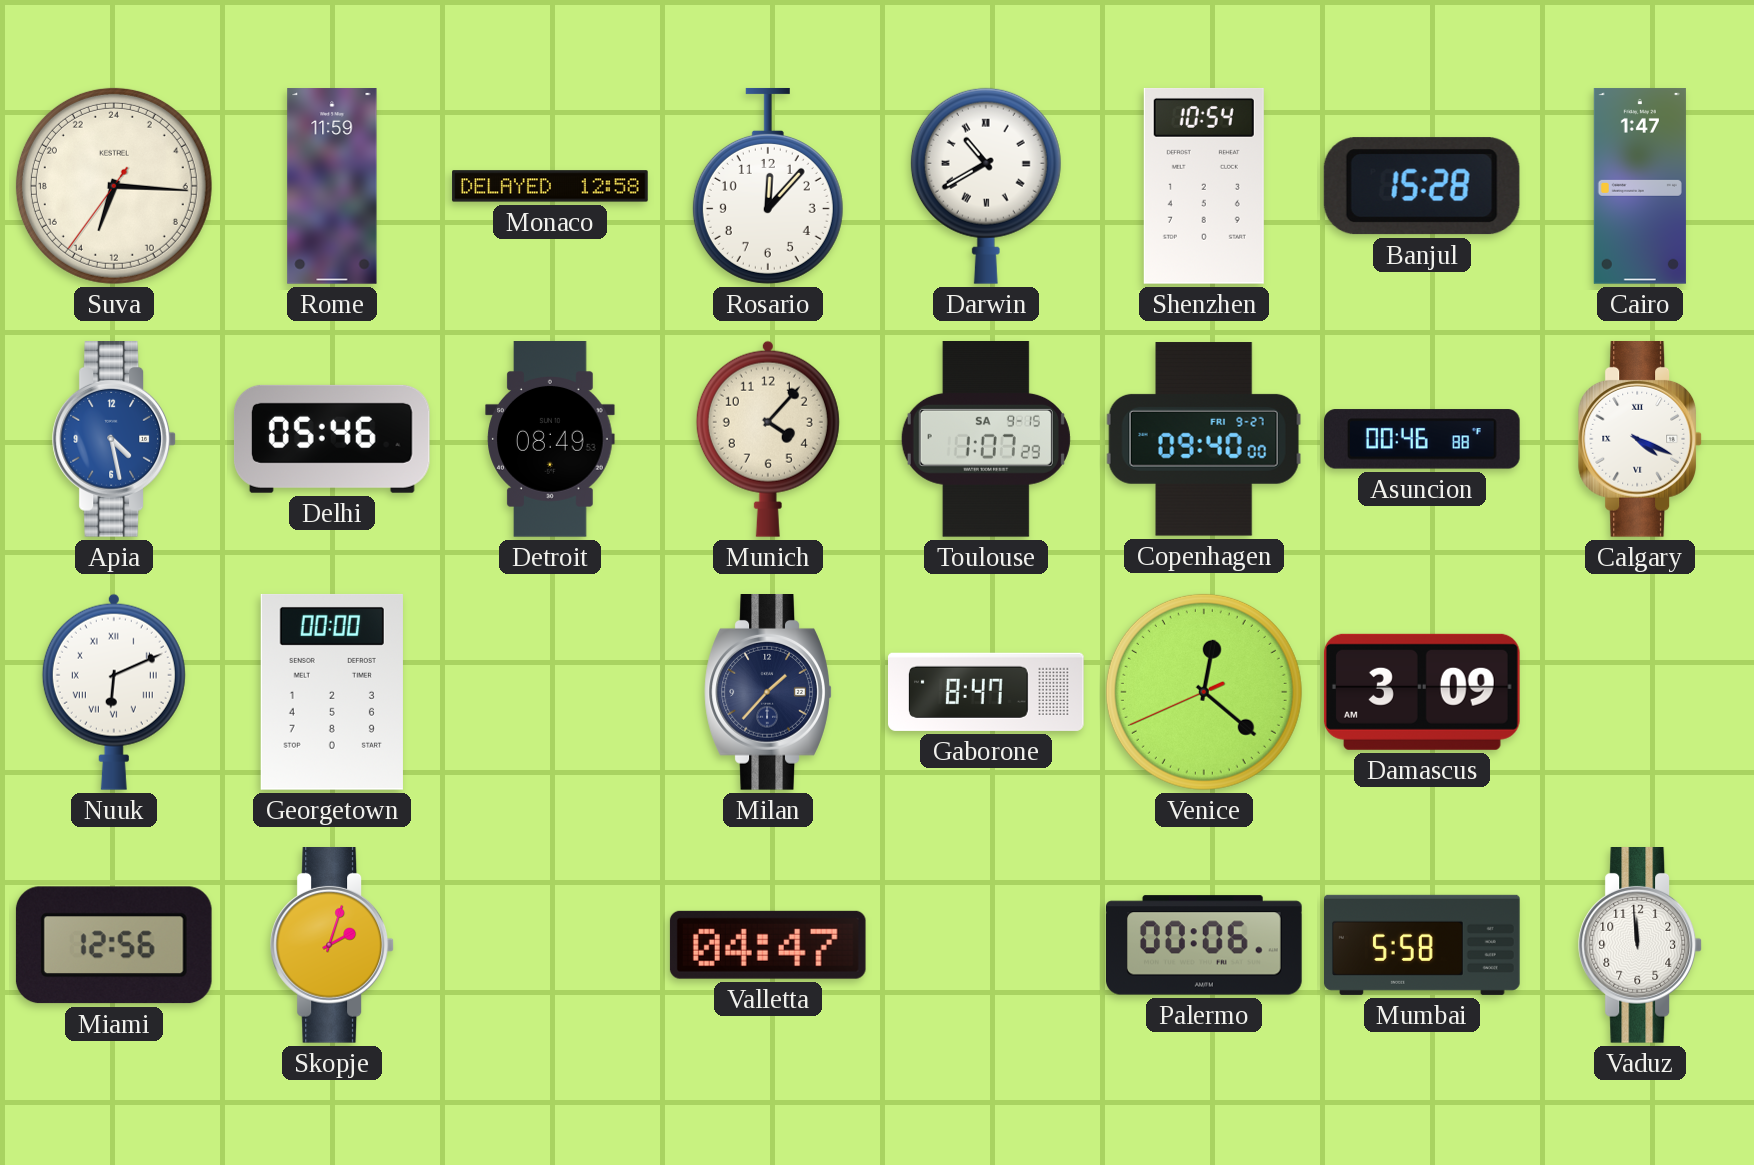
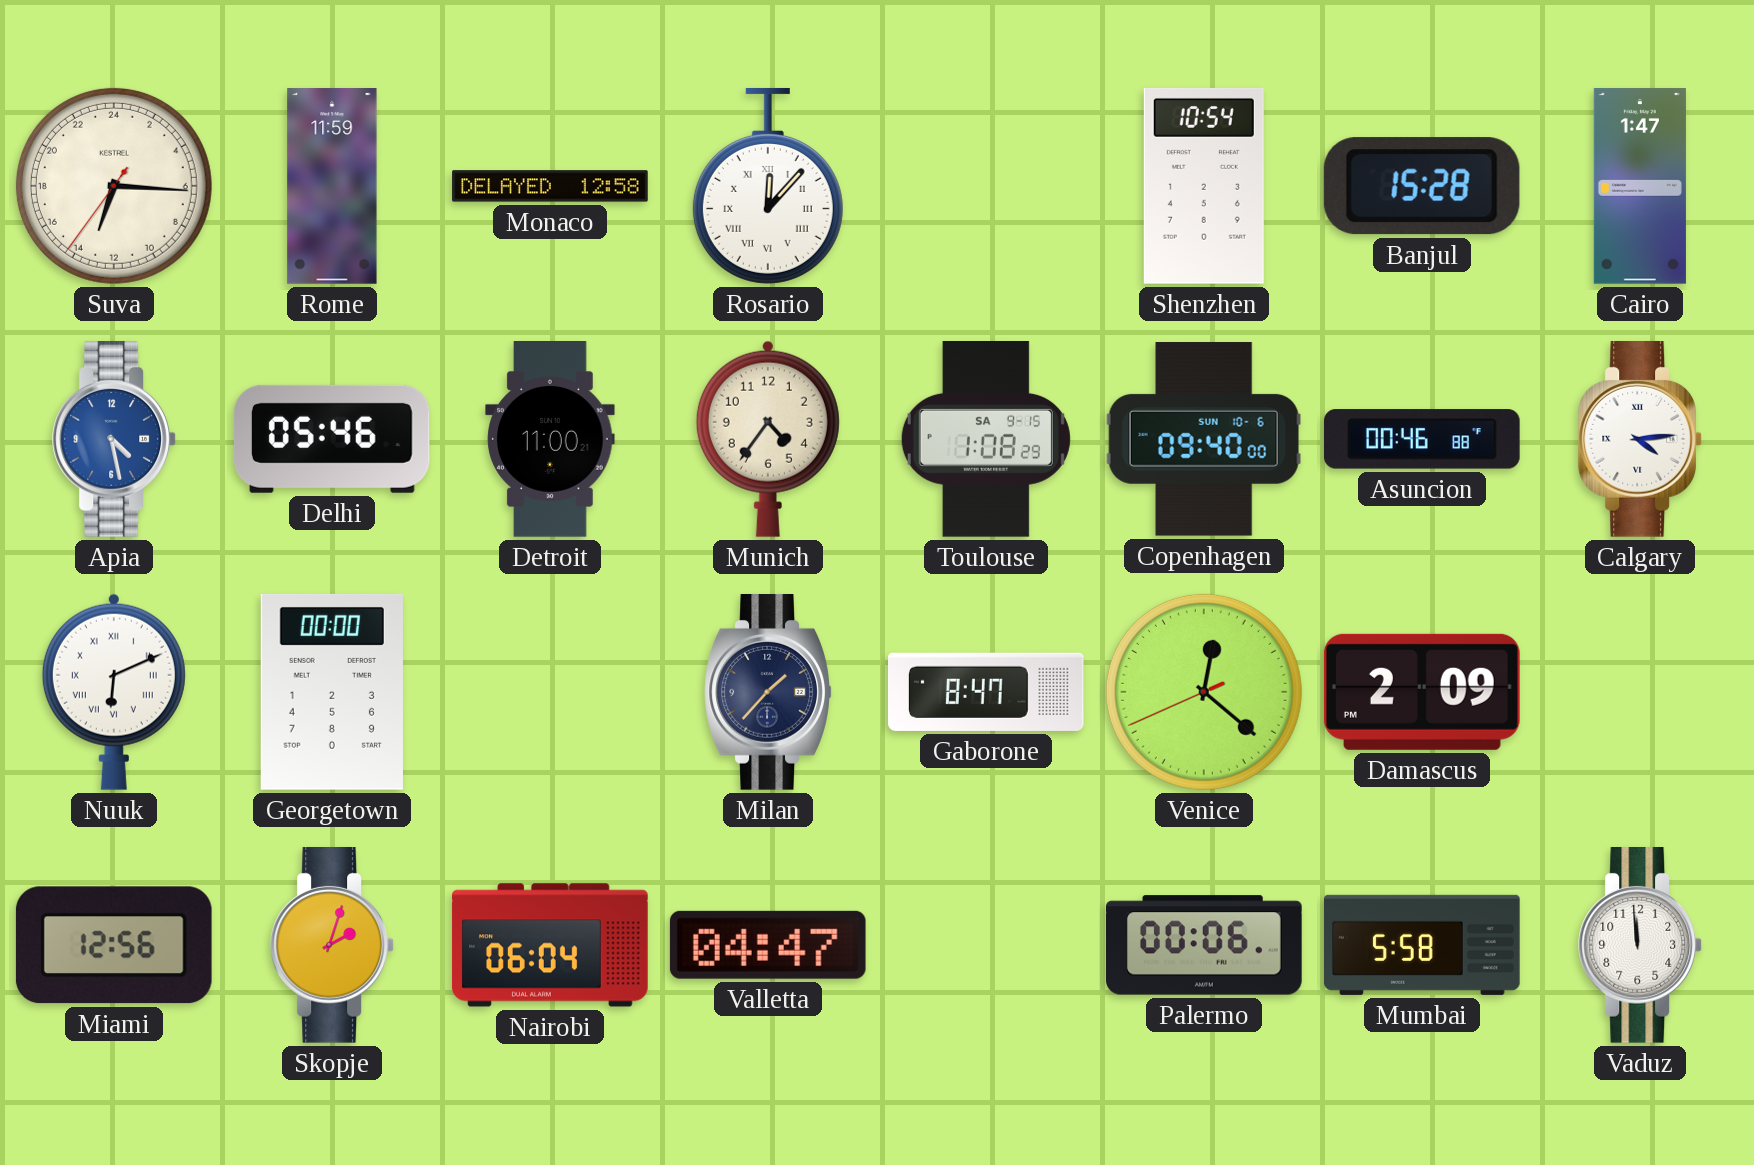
Rosario numerals: Arabic -> Roman
Darwin: 10:40 -> none
Detroit: 08:49 -> 11:00
Munich: 4:07 -> 4:36
Toulouse: 1:07 -> 1:08
Copenhagen date: FRI 9-27 -> SUN 10-6
Calgary: 4:19 -> 4:14
Damascus: 3:09 -> 2:09
Nairobi: none -> 06:04
